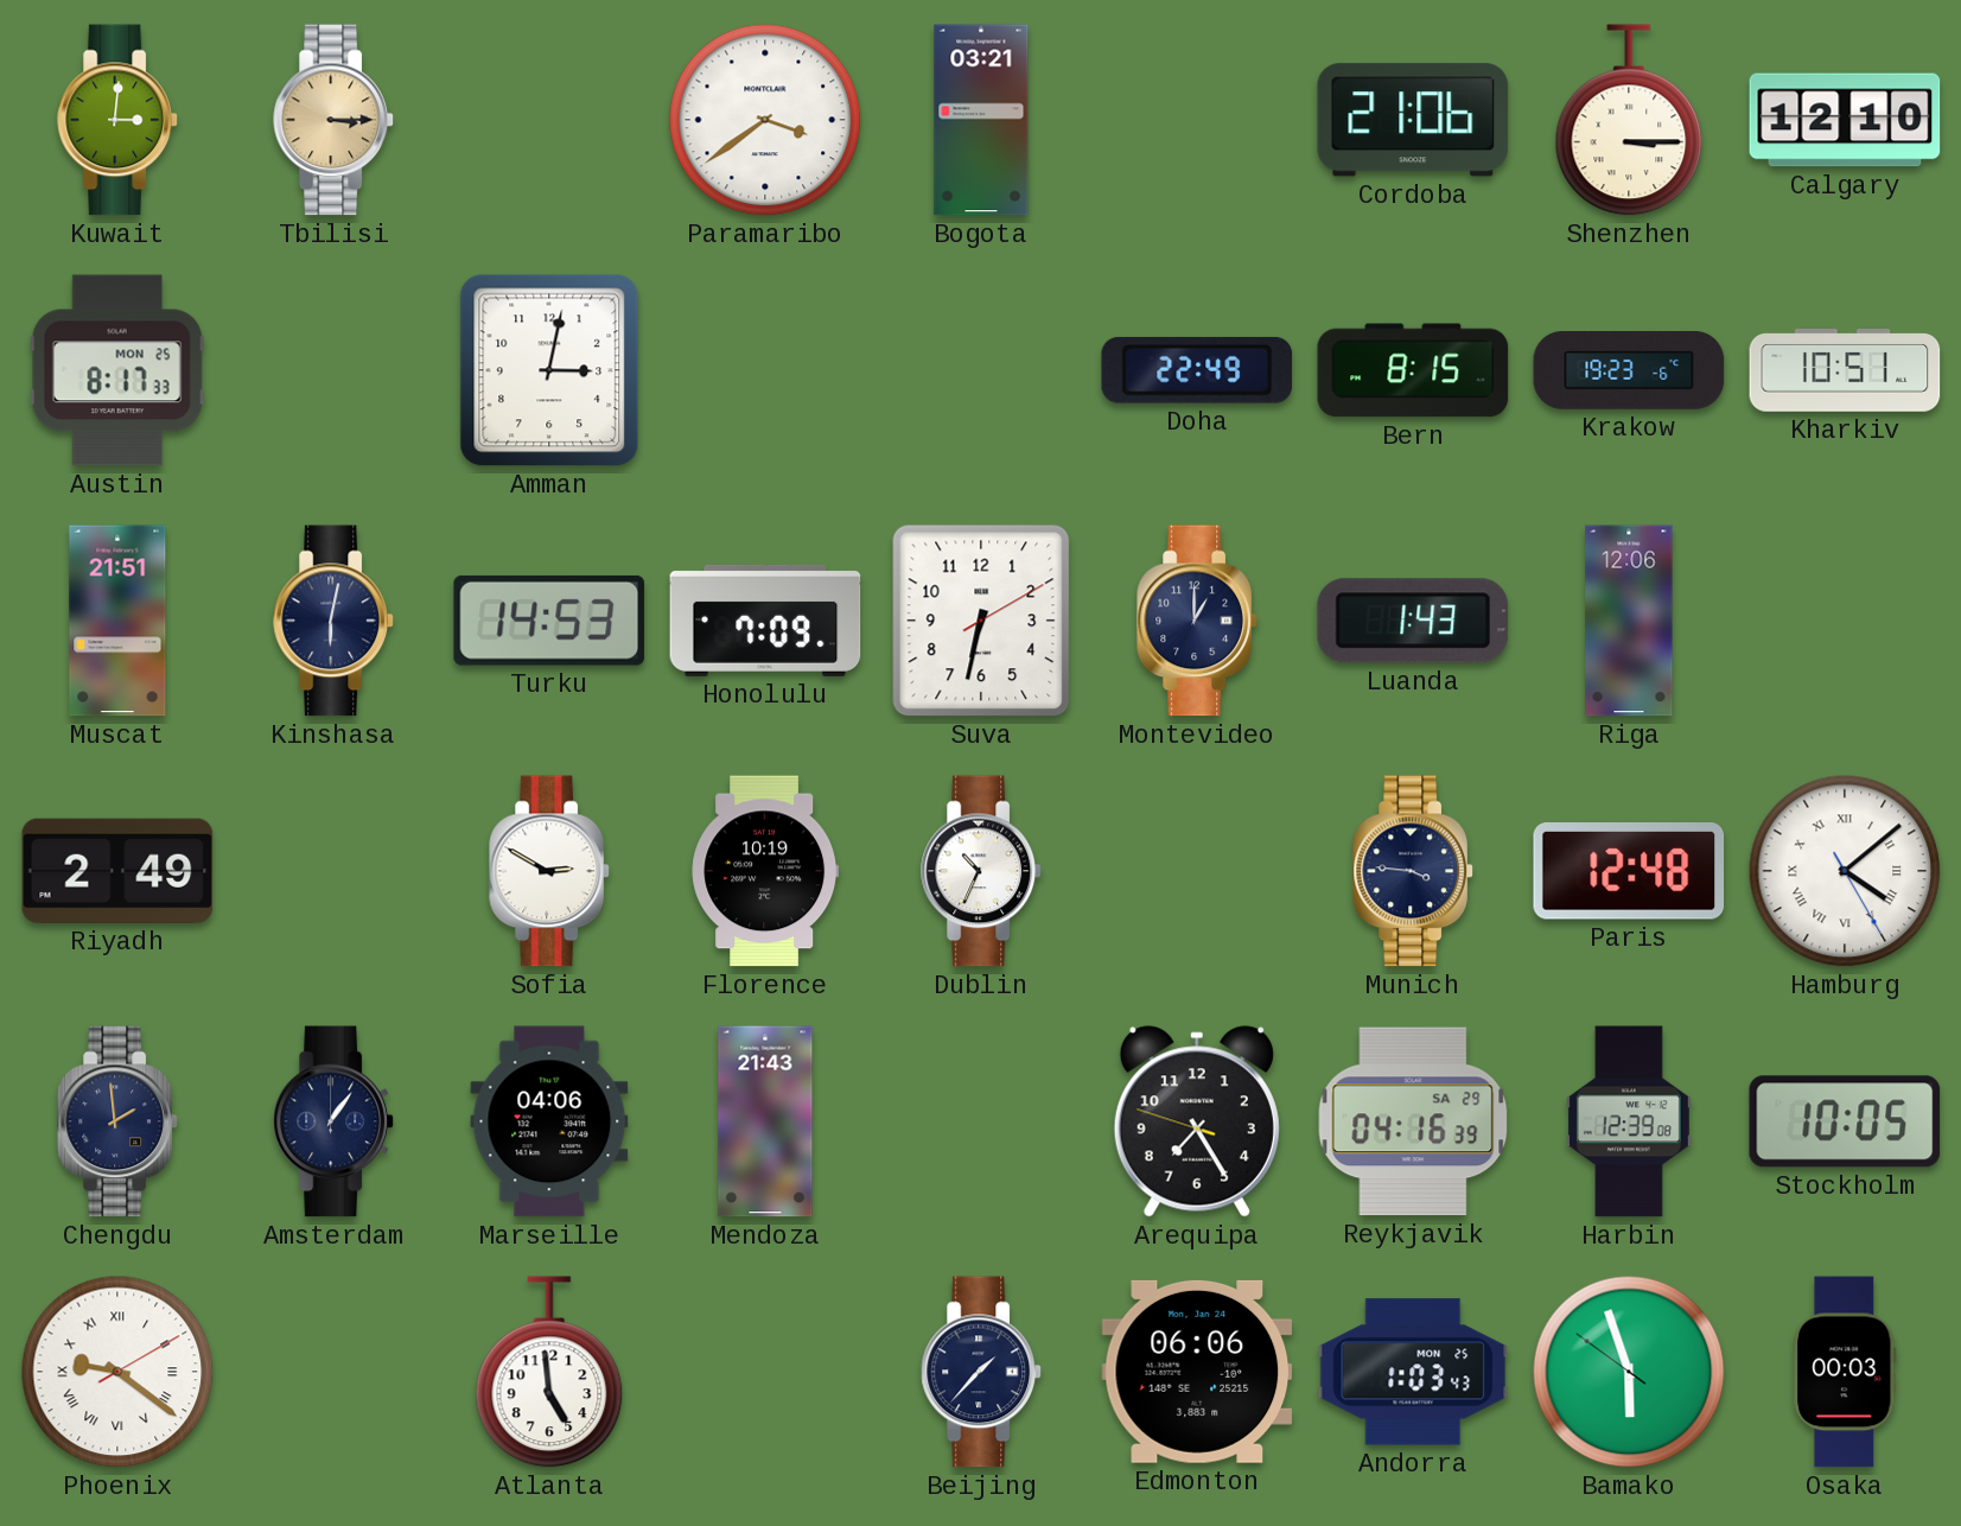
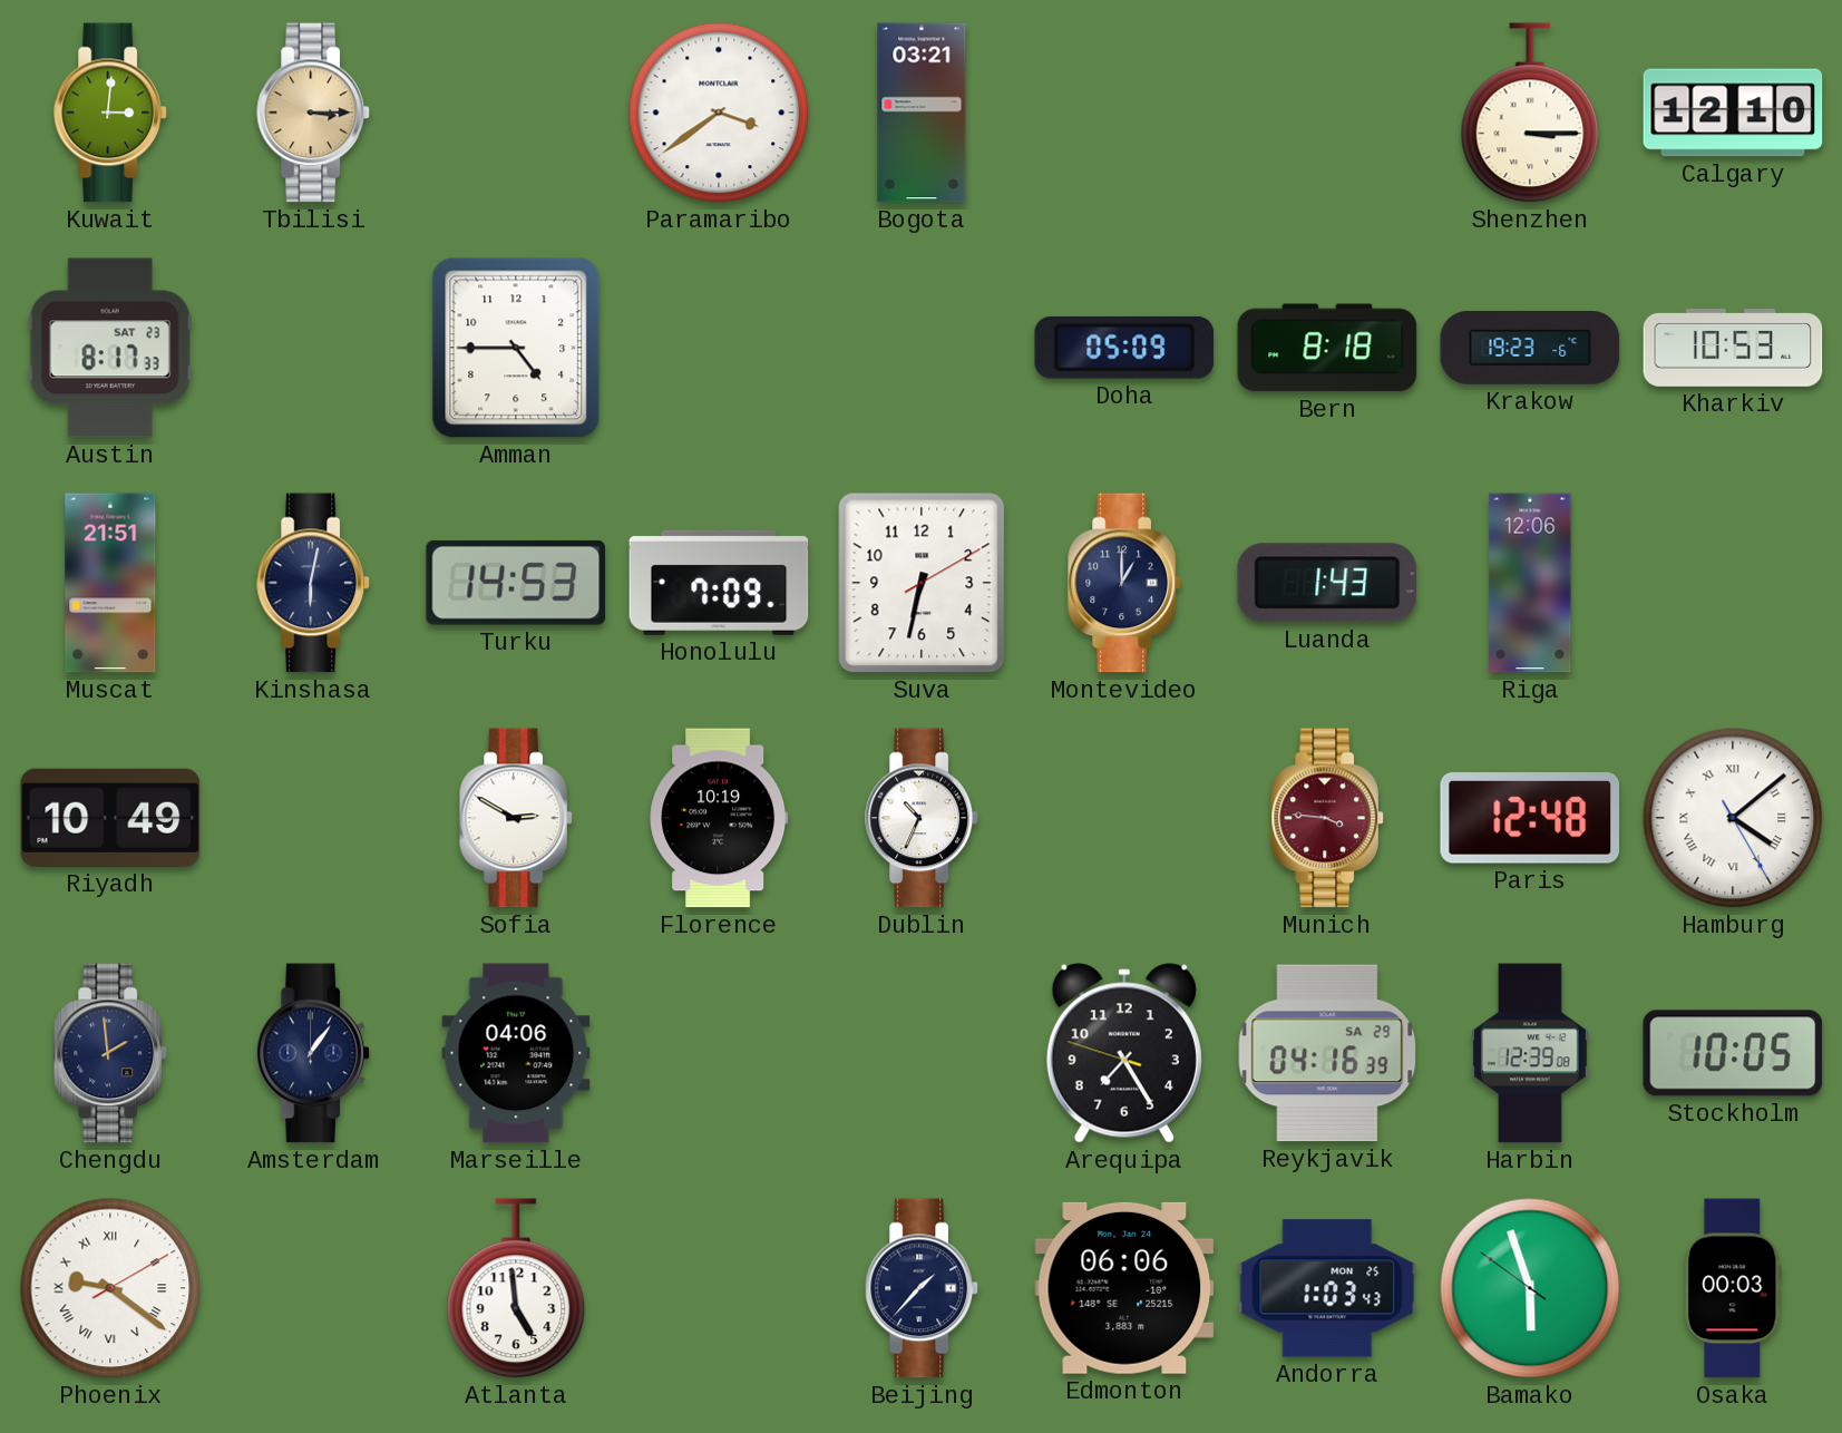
Cordoba: 21:06 -> none
Austin date: MON 25 -> SAT 23
Amman: 3:02 -> 4:45
Doha: 22:49 -> 05:09
Bern: 8:15 -> 8:18
Kharkiv: 10:51 -> 10:53
Riyadh: 2:49 -> 10:49
Munich dial: navy -> burgundy
Mendoza: 21:43 -> none
